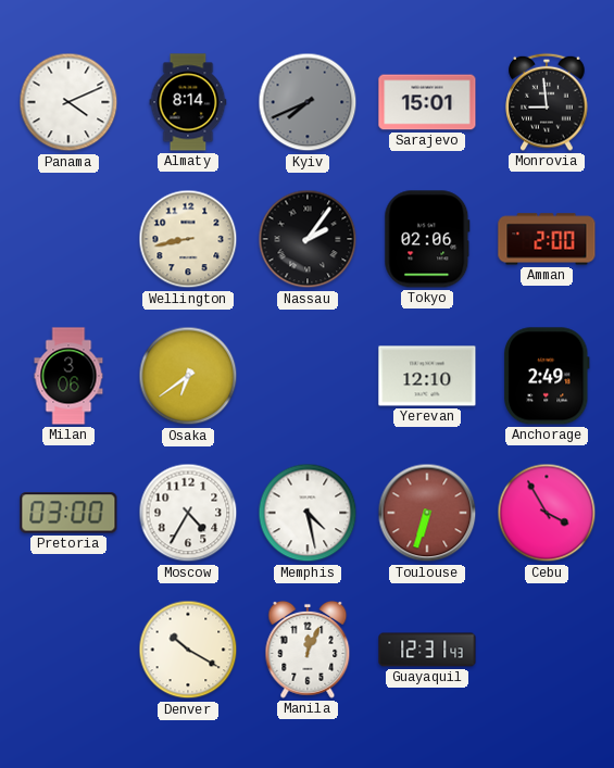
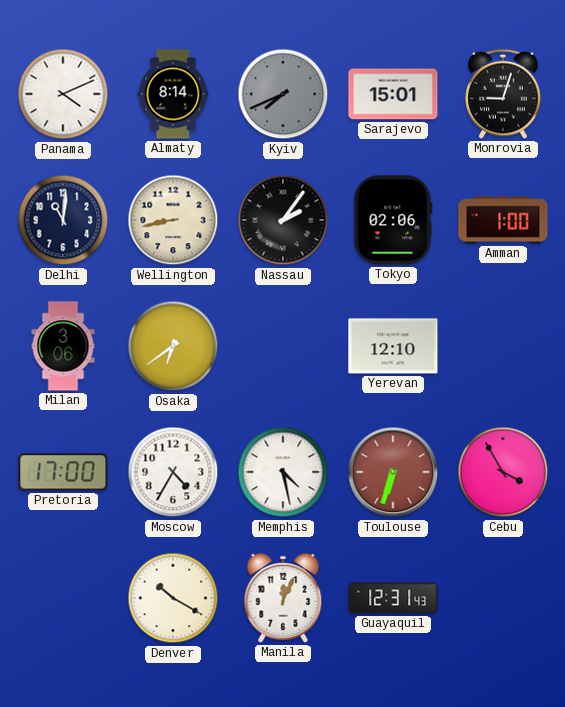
Monrovia: 8:59 -> 9:03
Delhi: none -> 11:01
Amman: 2:00 -> 1:00
Anchorage: 2:49 -> none
Pretoria: 03:00 -> 17:00
